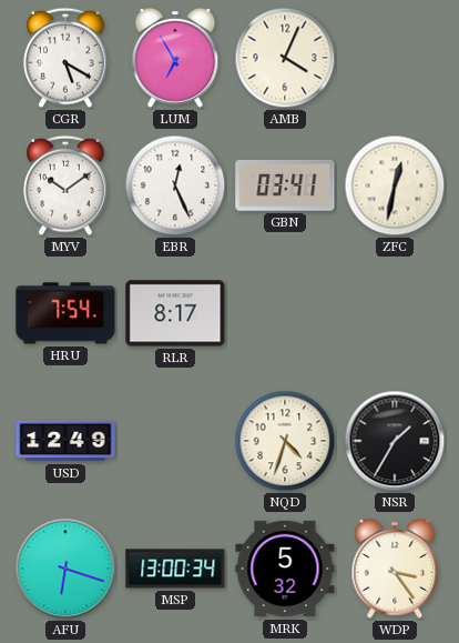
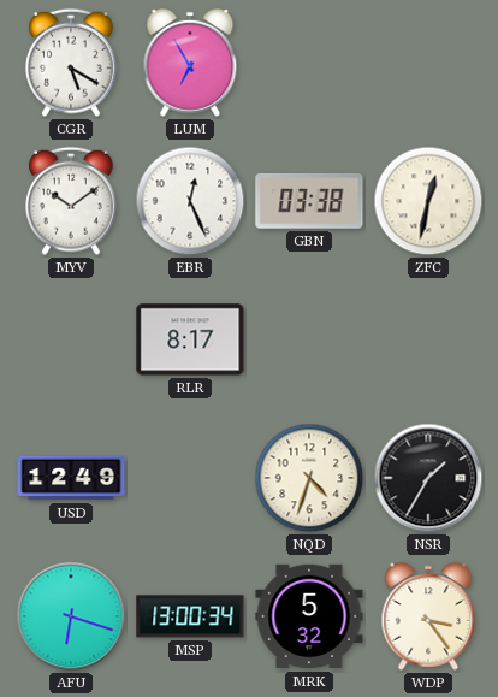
AMB: 4:04 -> none
GBN: 03:41 -> 03:38
HRU: 7:54 -> none
